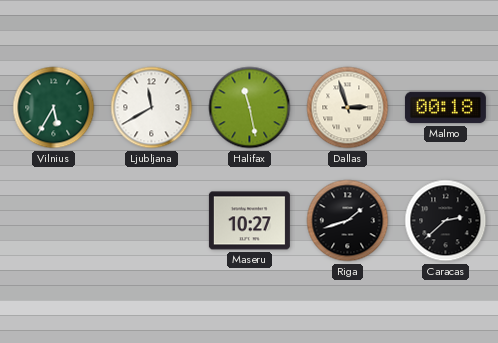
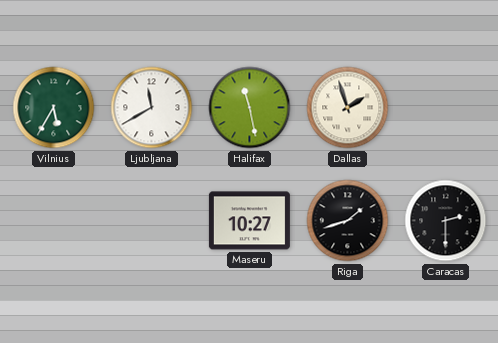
Dallas: 2:57 -> 1:57
Malmo: 00:18 -> none
Caracas: 2:38 -> 2:30
